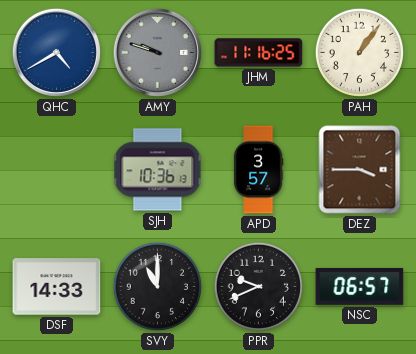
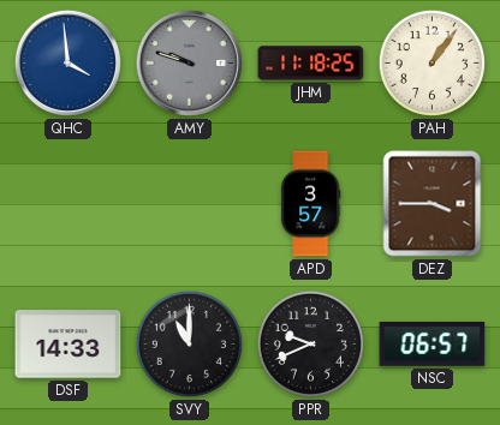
QHC: 4:40 -> 3:59
JHM: 11:16 -> 11:18
SJH: 10:36 -> none
